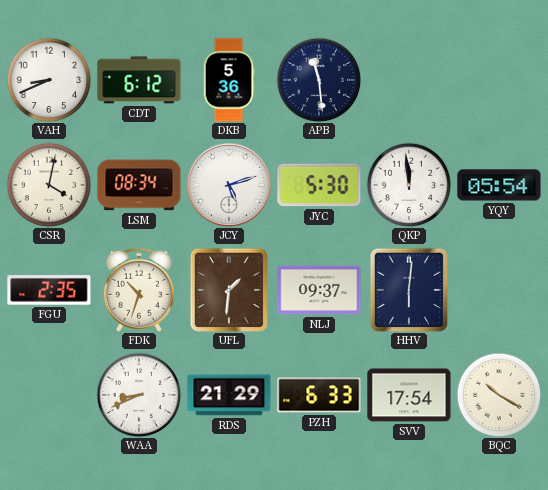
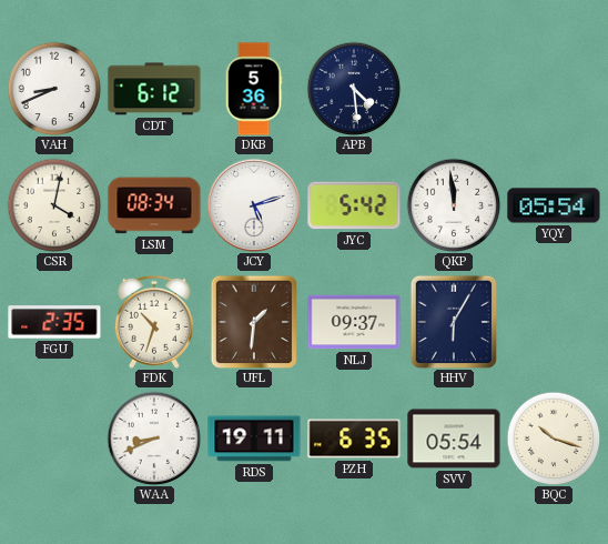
APB: 11:29 -> 4:29
JYC: 5:30 -> 5:42
HHV: 6:01 -> 6:05
RDS: 21:29 -> 19:11
PZH: 6:33 -> 6:35
SVV: 17:54 -> 05:54
BQC: 10:20 -> 10:18
